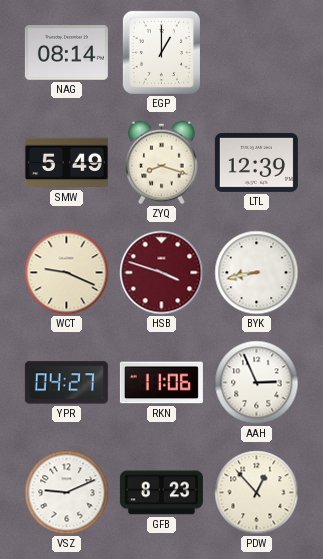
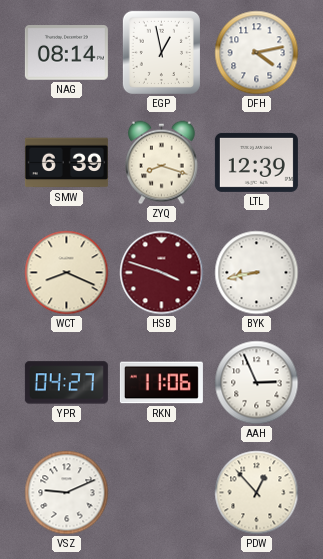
EGP: 1:00 -> 12:58
DFH: none -> 4:13
SMW: 5:49 -> 6:39
WCT: 9:19 -> 8:19
GFB: 8:23 -> none
